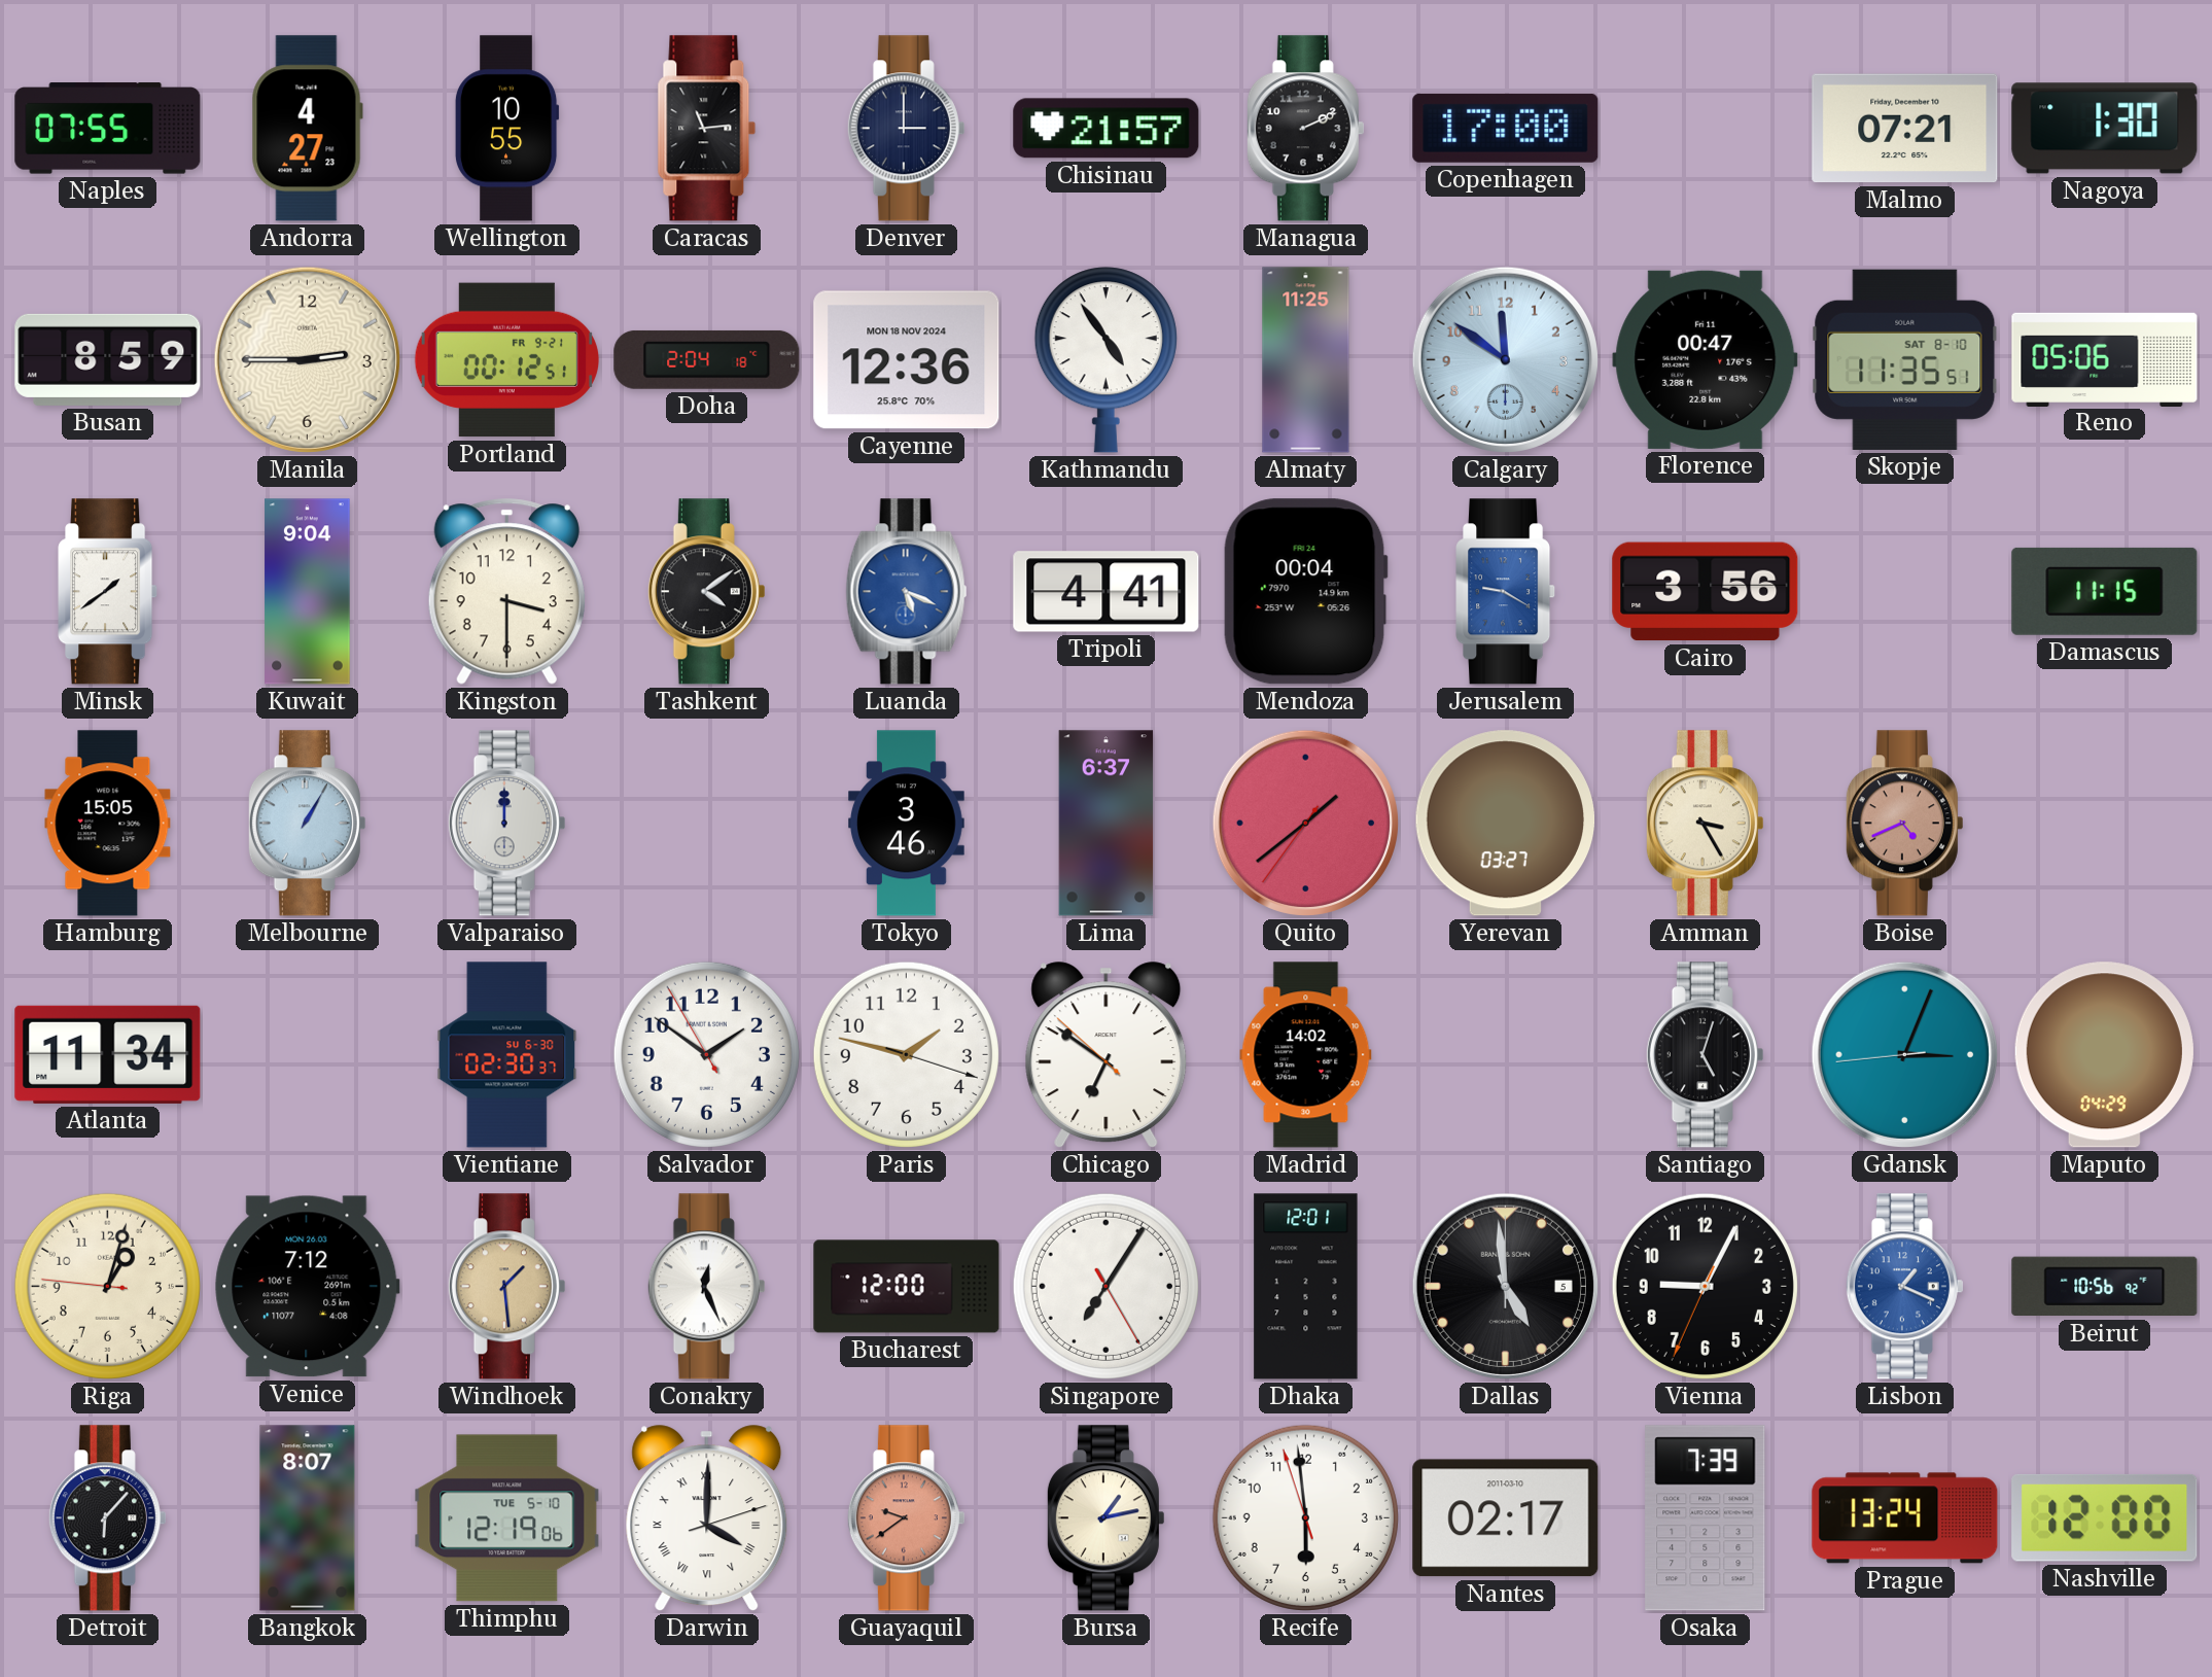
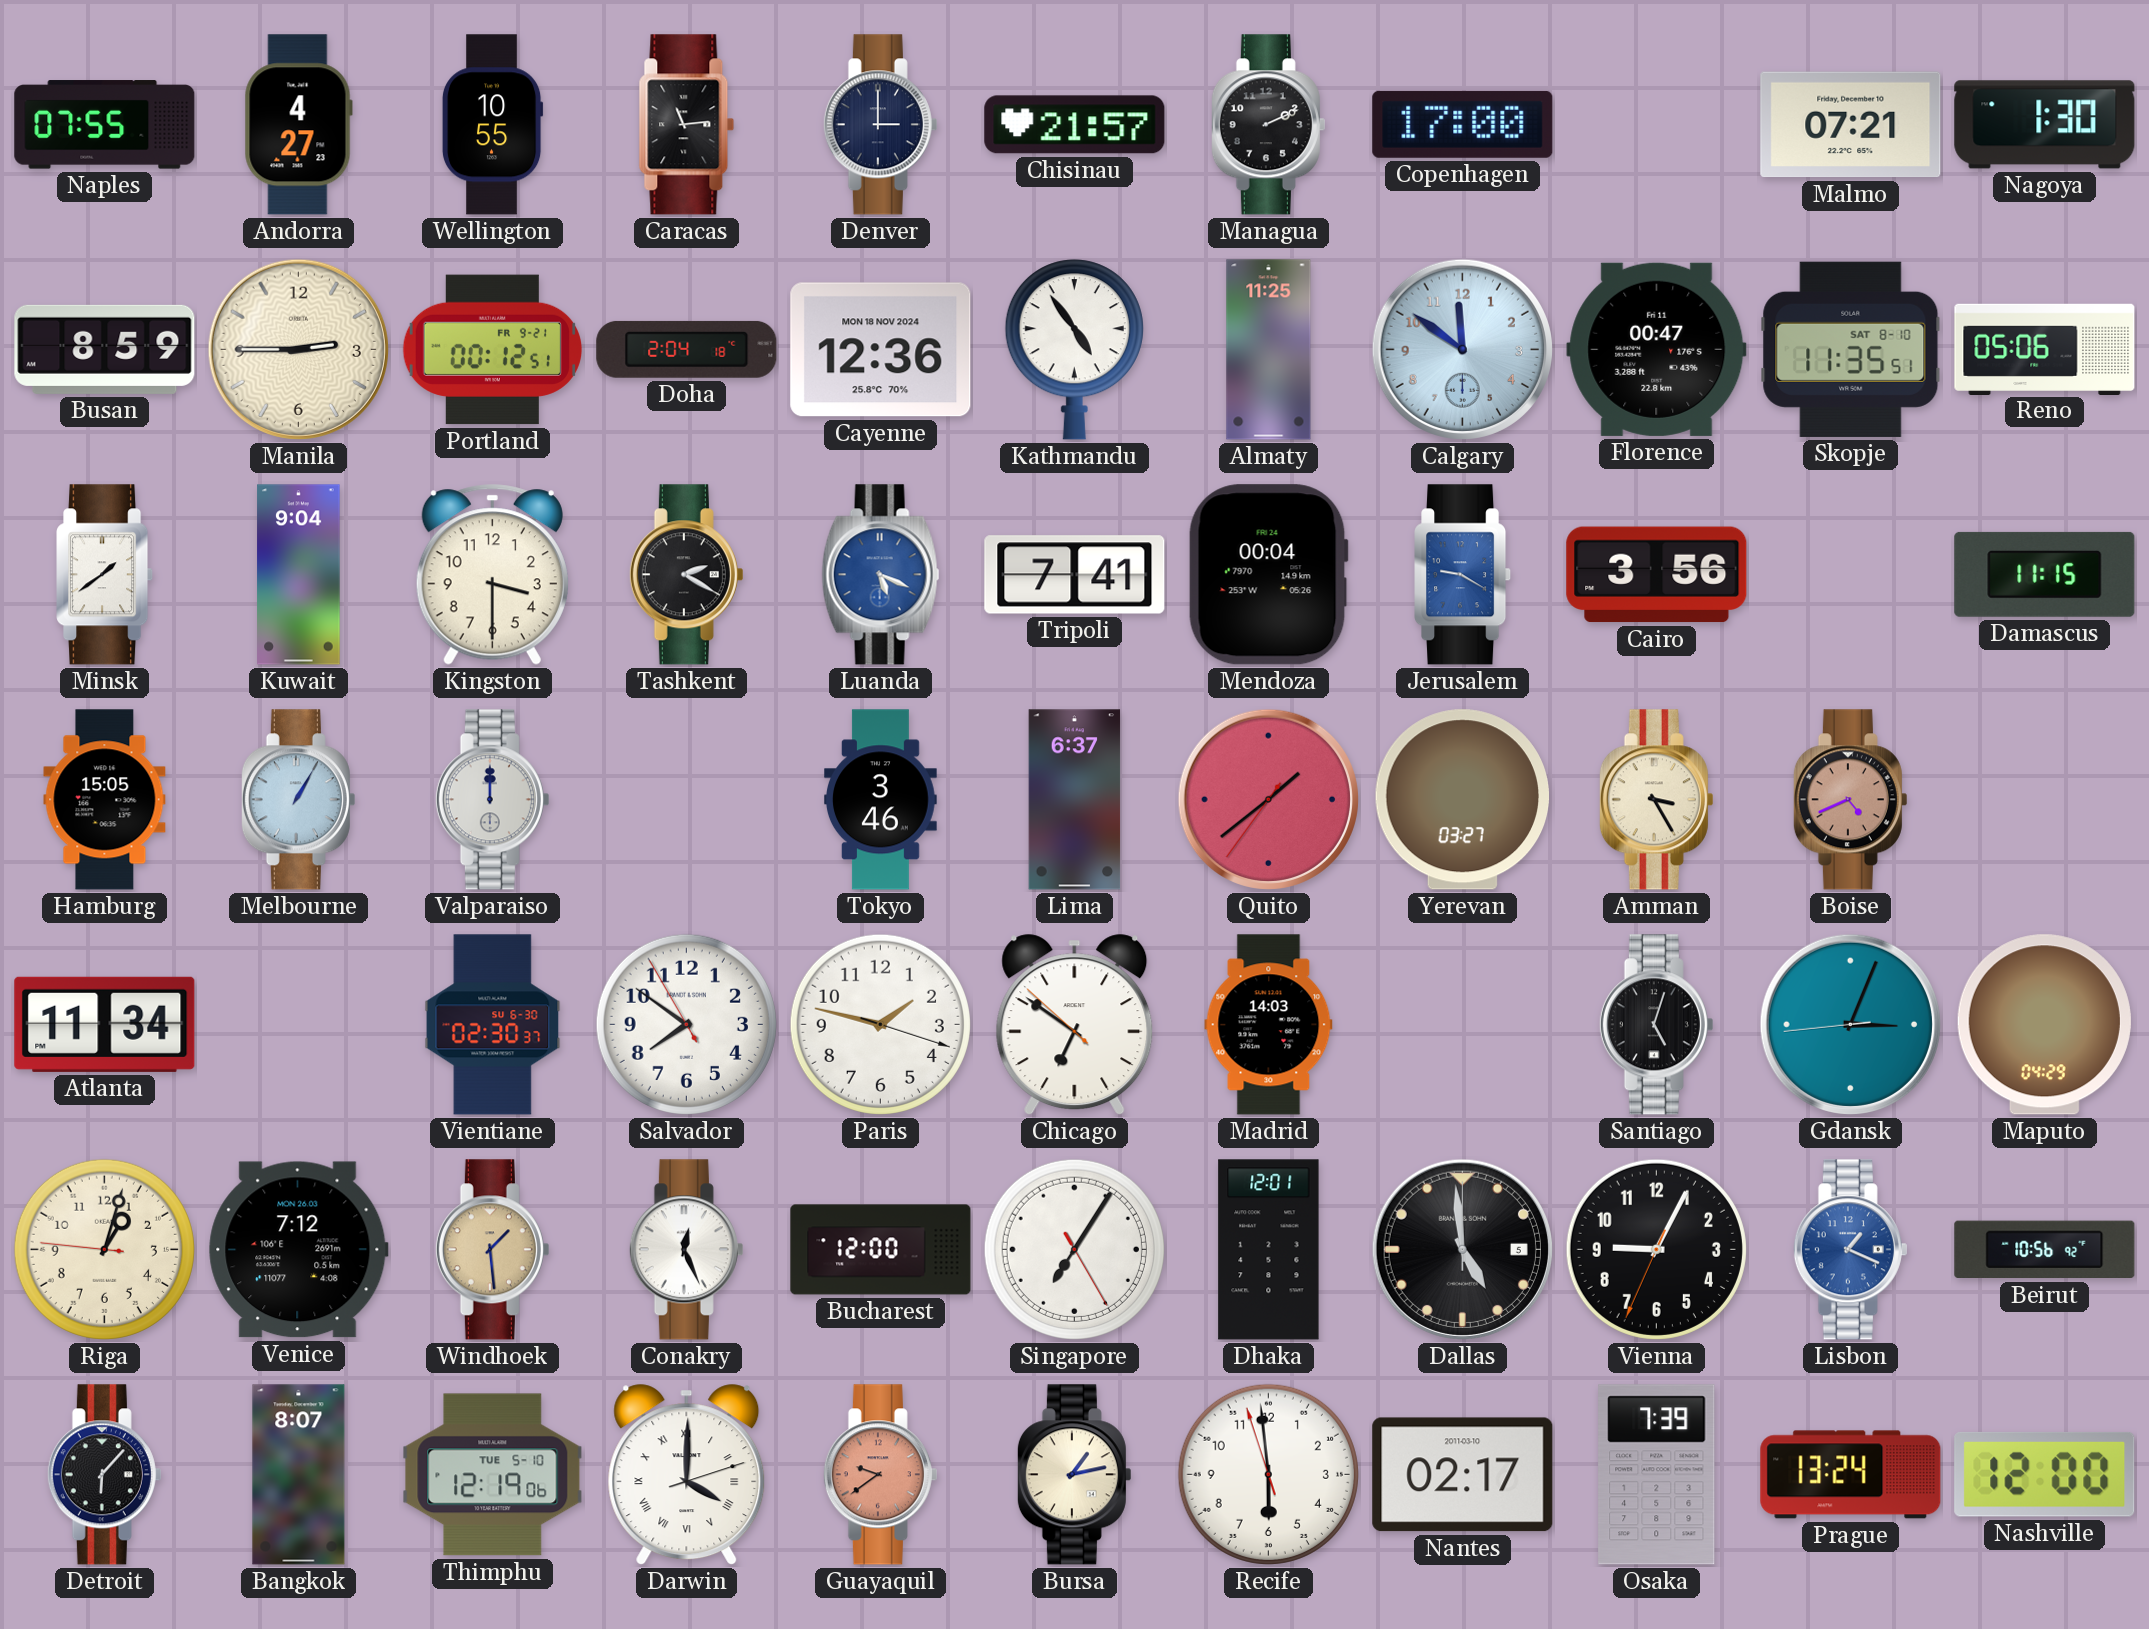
Tashkent: 4:09 -> 2:20
Tripoli: 4:41 -> 7:41
Salvador: 1:50 -> 7:50
Madrid: 14:02 -> 14:03
